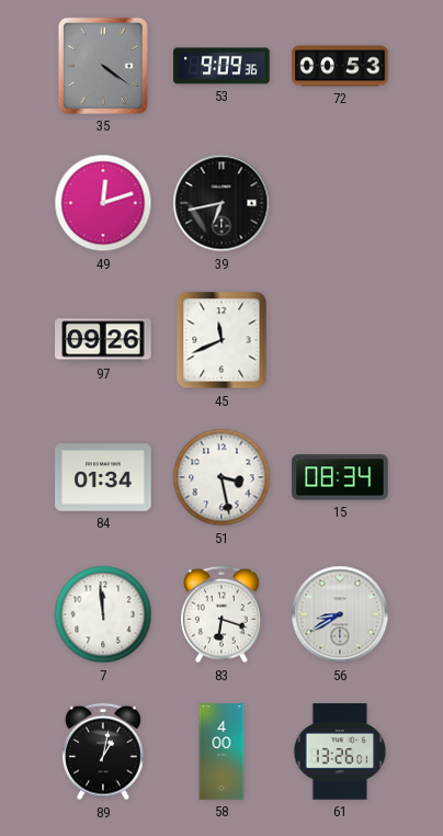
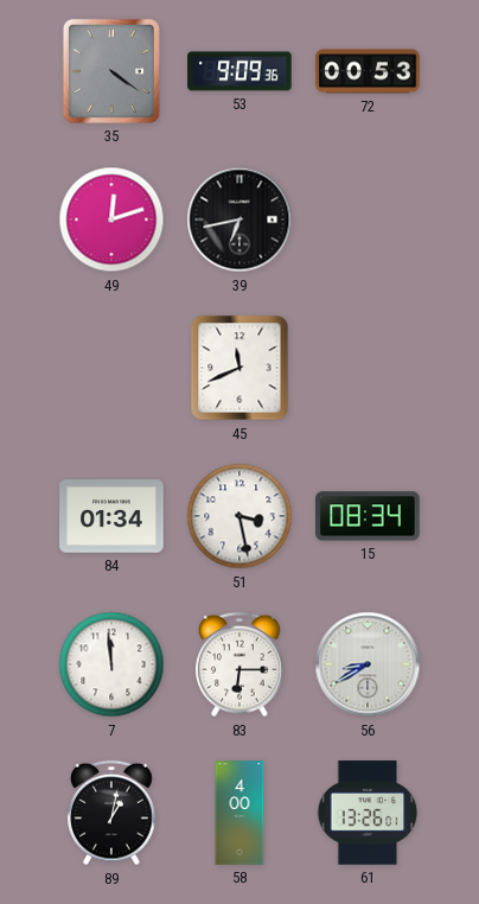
97: 09:26 -> none
83: 6:18 -> 6:15
